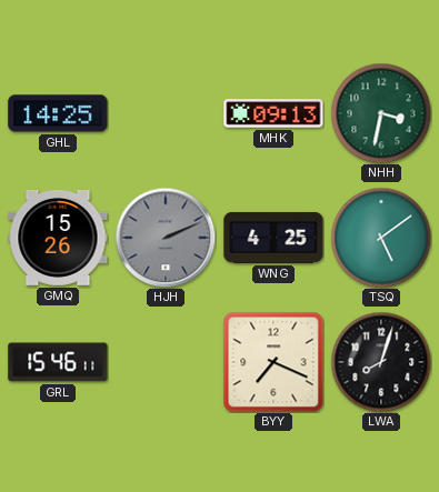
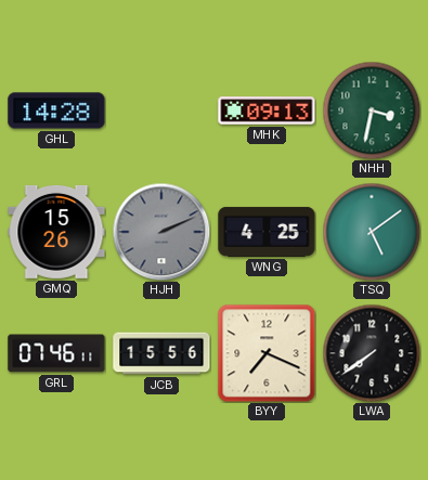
GHL: 14:25 -> 14:28
GRL: 15:46 -> 07:46
JCB: none -> 15:56
LWA: 8:03 -> 7:39
